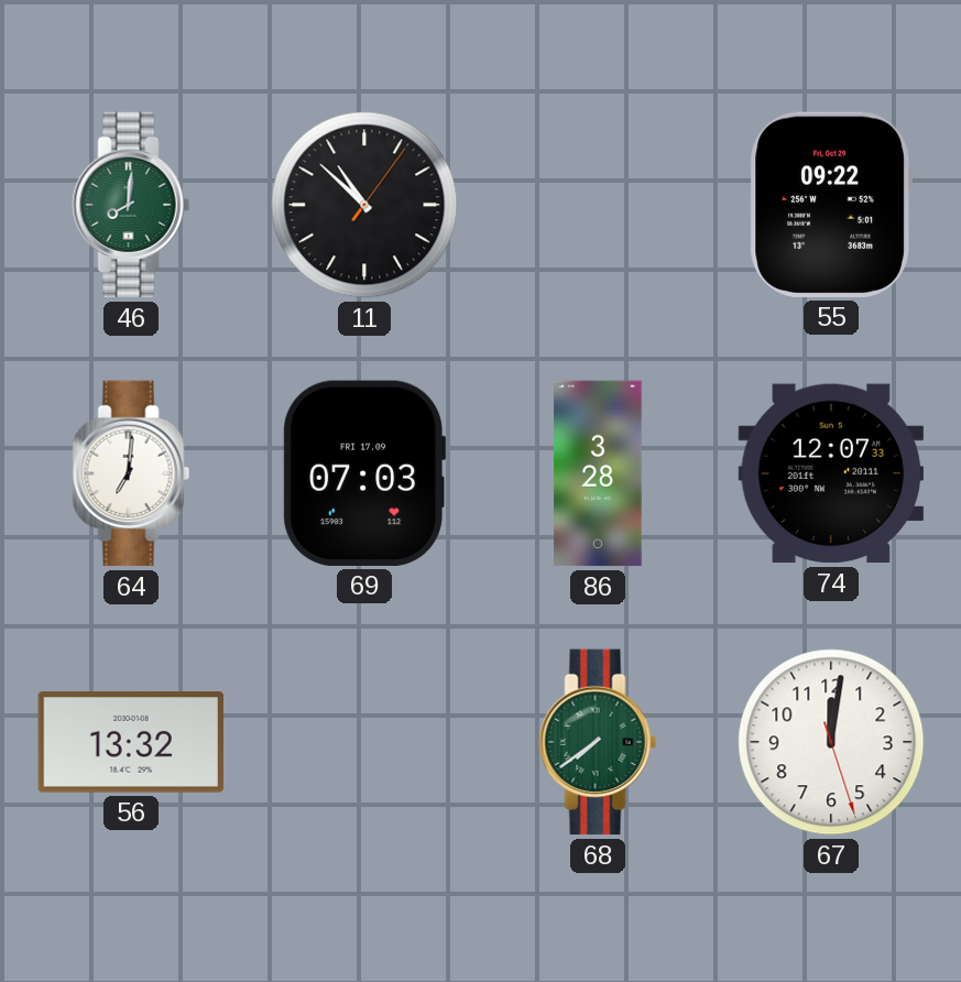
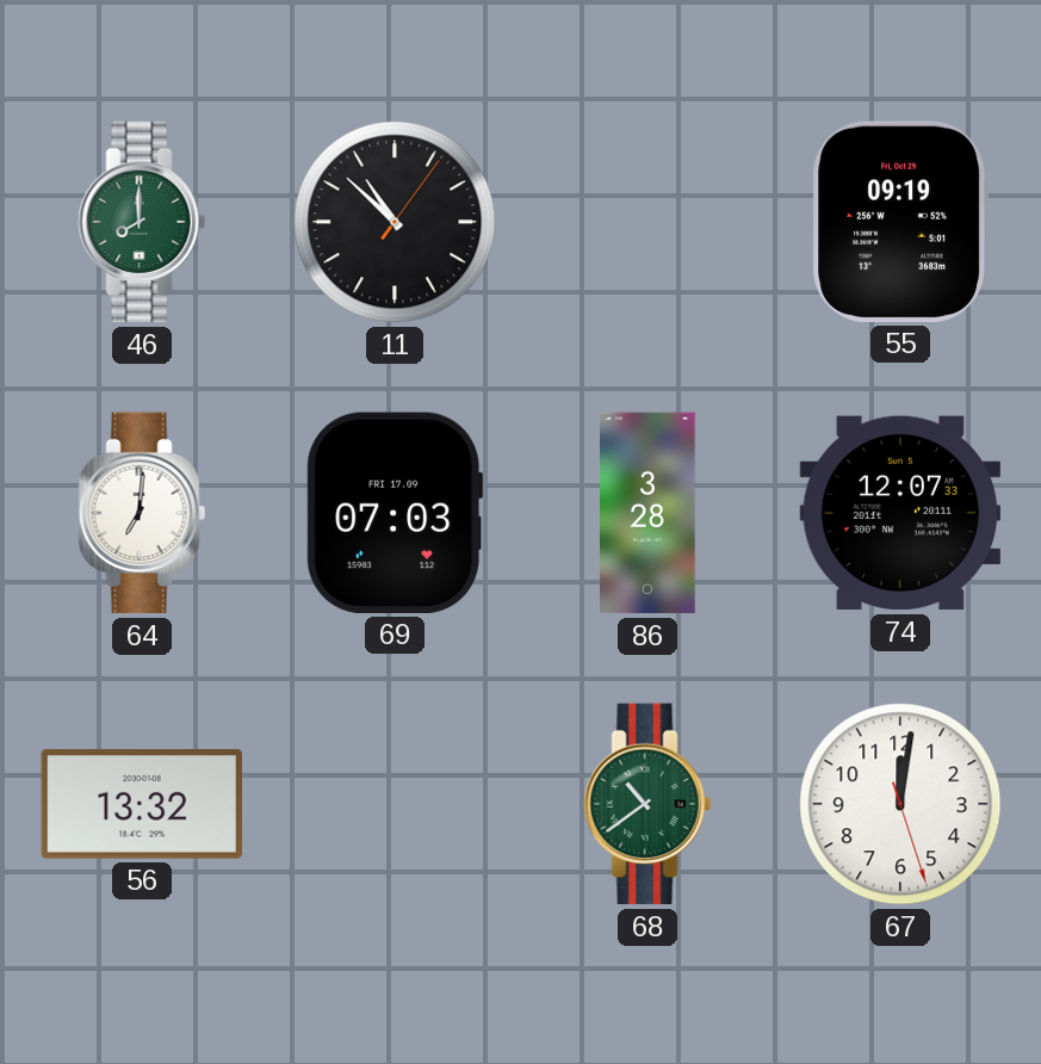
46: 8:01 -> 8:00
55: 09:22 -> 09:19
68: 7:39 -> 10:39
